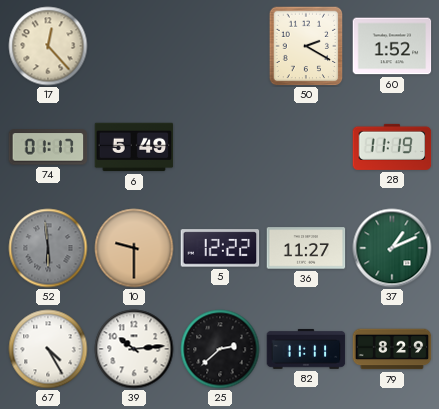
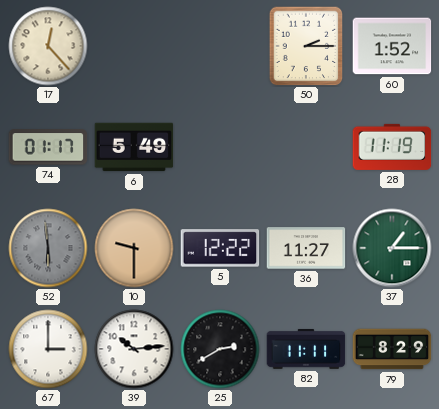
50: 2:20 -> 2:15
37: 1:11 -> 1:15
67: 4:25 -> 3:00
25: 2:38 -> 2:40
